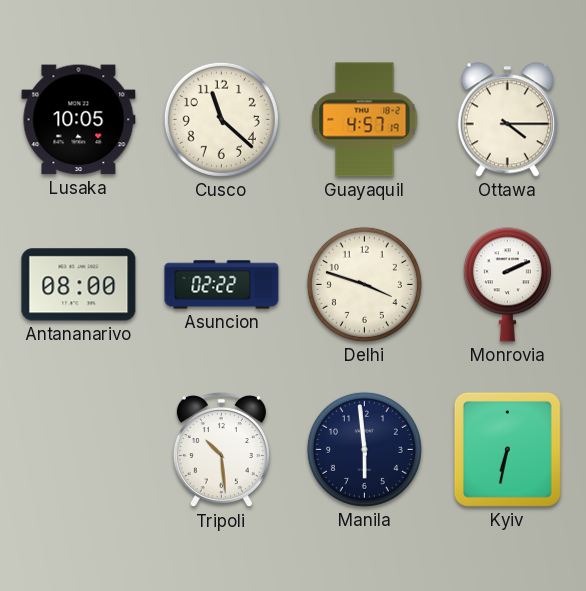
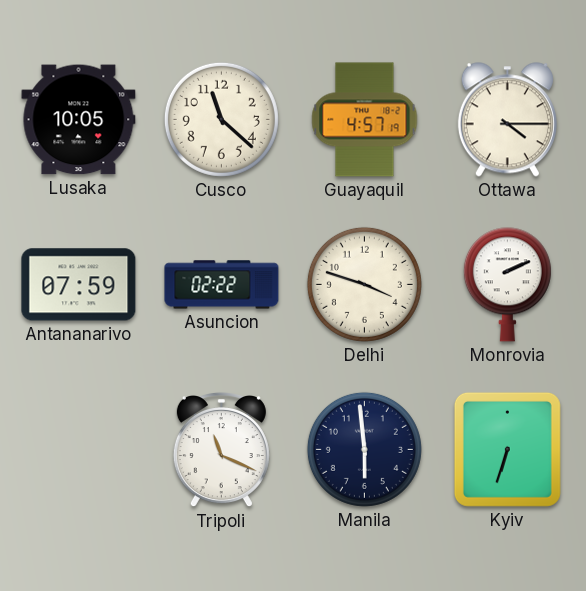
Antananarivo: 08:00 -> 07:59
Tripoli: 10:29 -> 11:19
Kyiv: 6:32 -> 6:33
